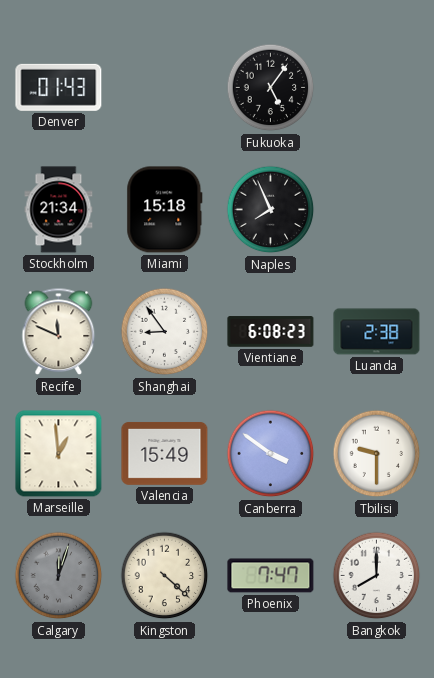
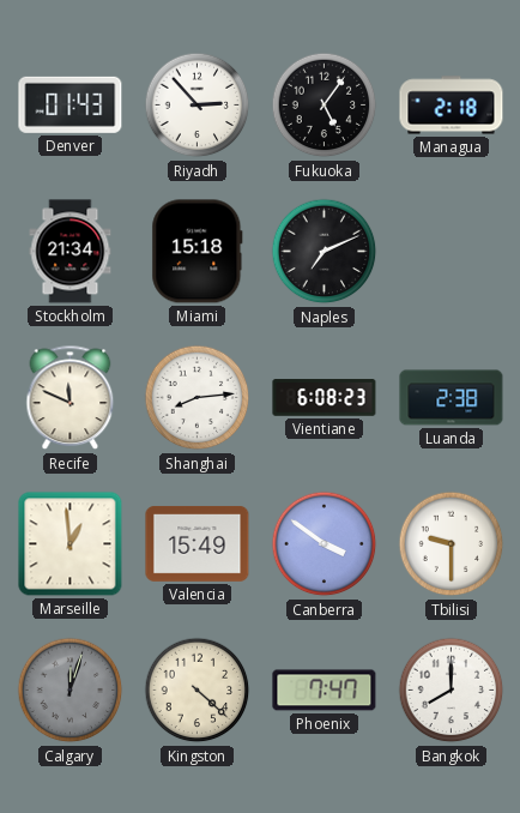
Riyadh: none -> 2:53
Managua: none -> 2:18
Naples: 7:56 -> 7:11
Shanghai: 8:54 -> 8:14
